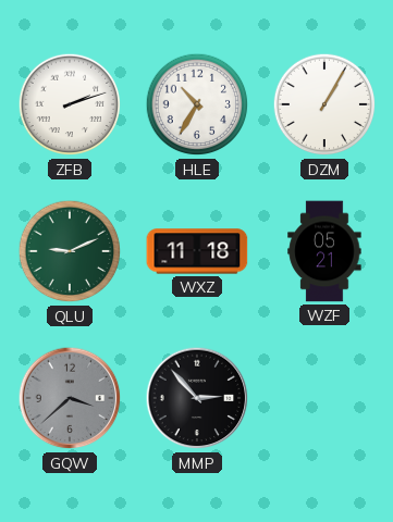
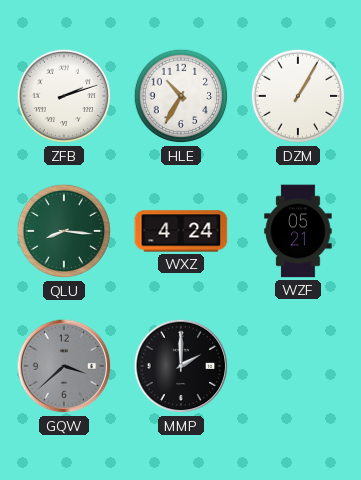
QLU: 9:11 -> 8:16
WXZ: 11:18 -> 4:24
MMP: 2:53 -> 2:00
